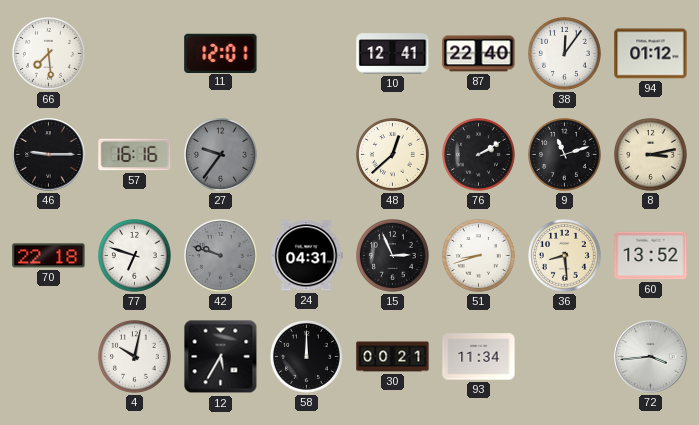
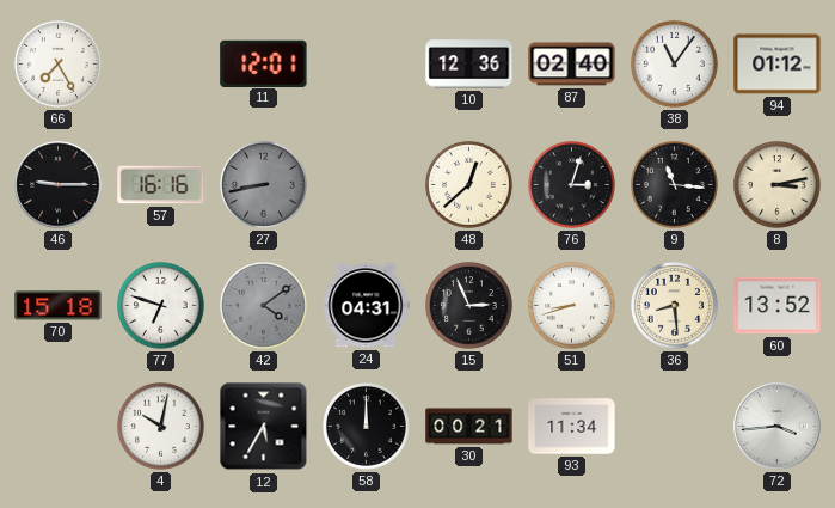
66: 7:29 -> 7:25
10: 12:41 -> 12:36
87: 22:40 -> 02:40
38: 12:06 -> 11:06
27: 9:36 -> 8:43
76: 2:10 -> 3:03
9: 11:12 -> 11:16
70: 22:18 -> 15:18
42: 9:48 -> 4:09
